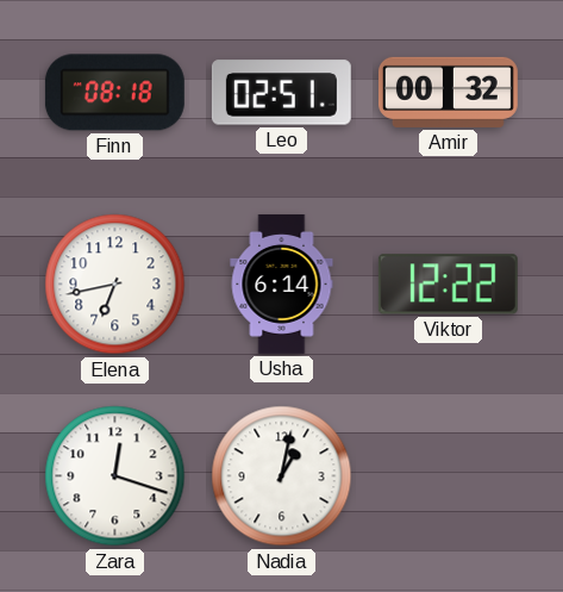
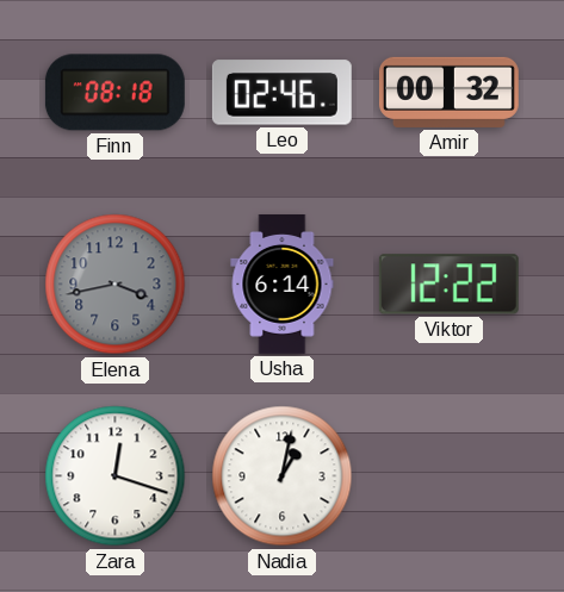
Leo: 02:51 -> 02:46
Elena: 6:43 -> 3:43
Elena dial: white -> grey
